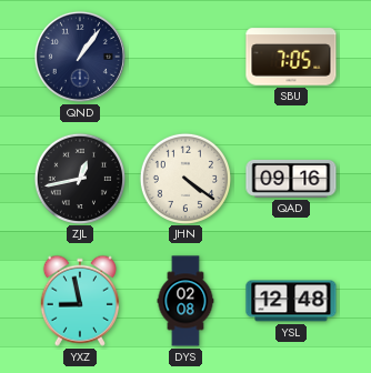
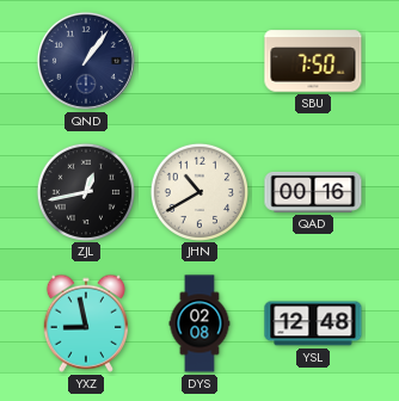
SBU: 7:05 -> 7:50
JHN: 4:21 -> 10:40
QAD: 09:16 -> 00:16
